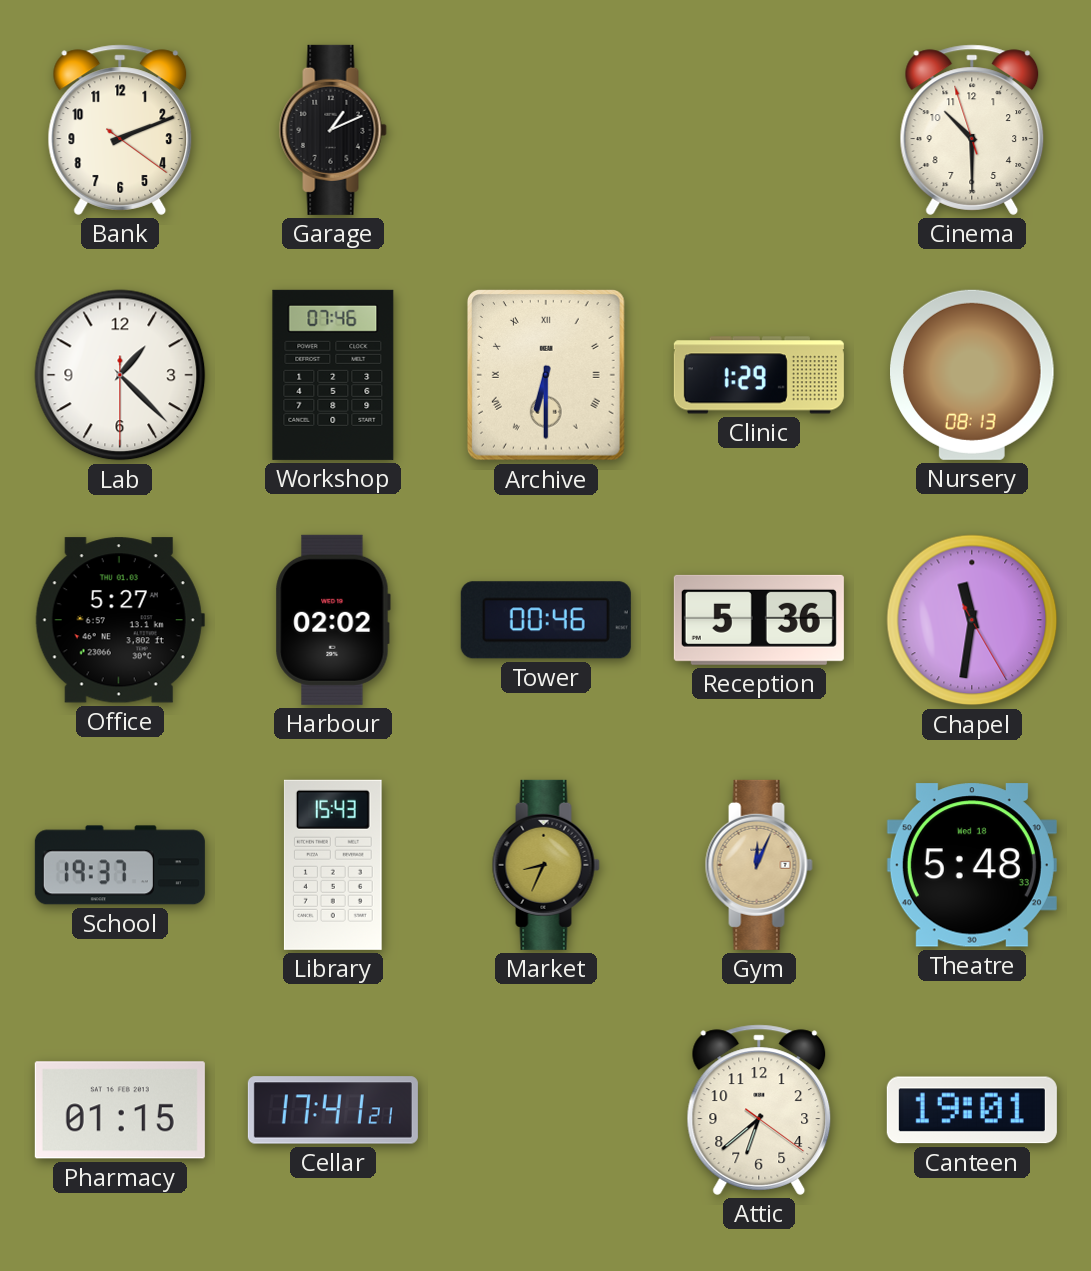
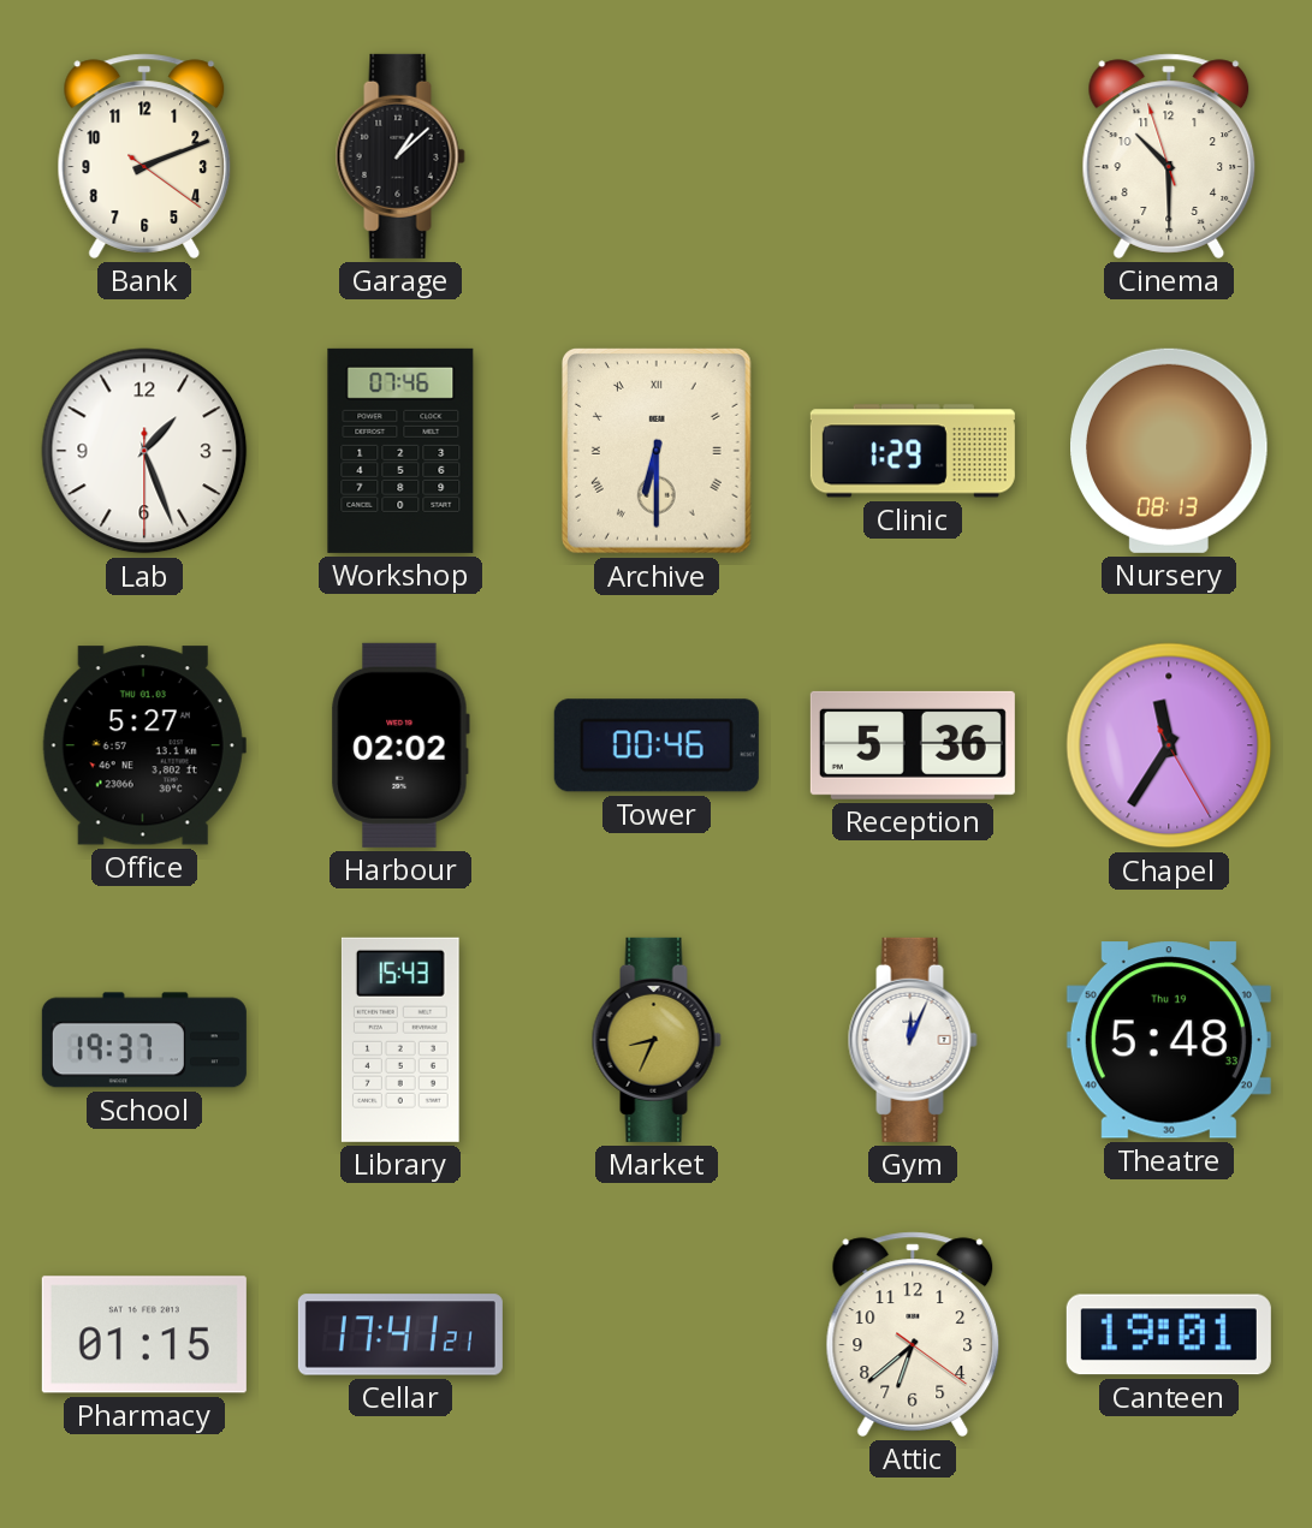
Garage: 1:11 -> 1:08
Lab: 1:22 -> 1:26
Chapel: 11:31 -> 11:35
Gym dial: champagne -> white
Theatre date: Wed 18 -> Thu 19
